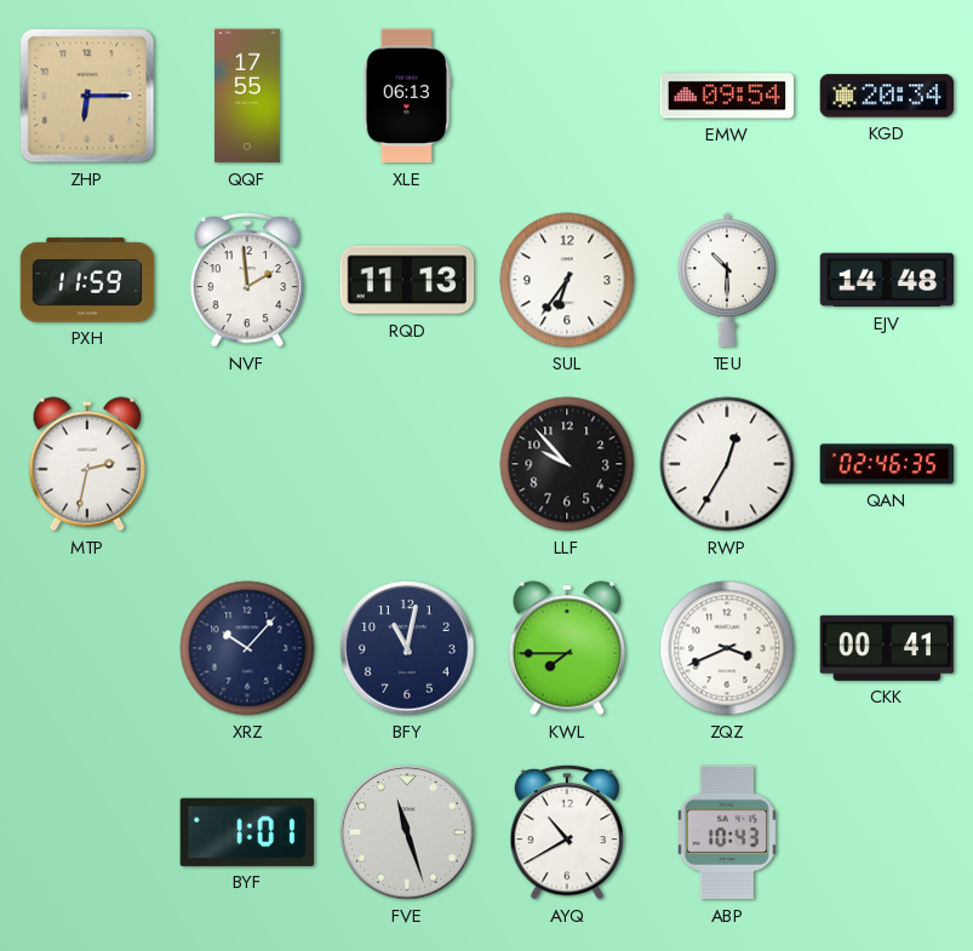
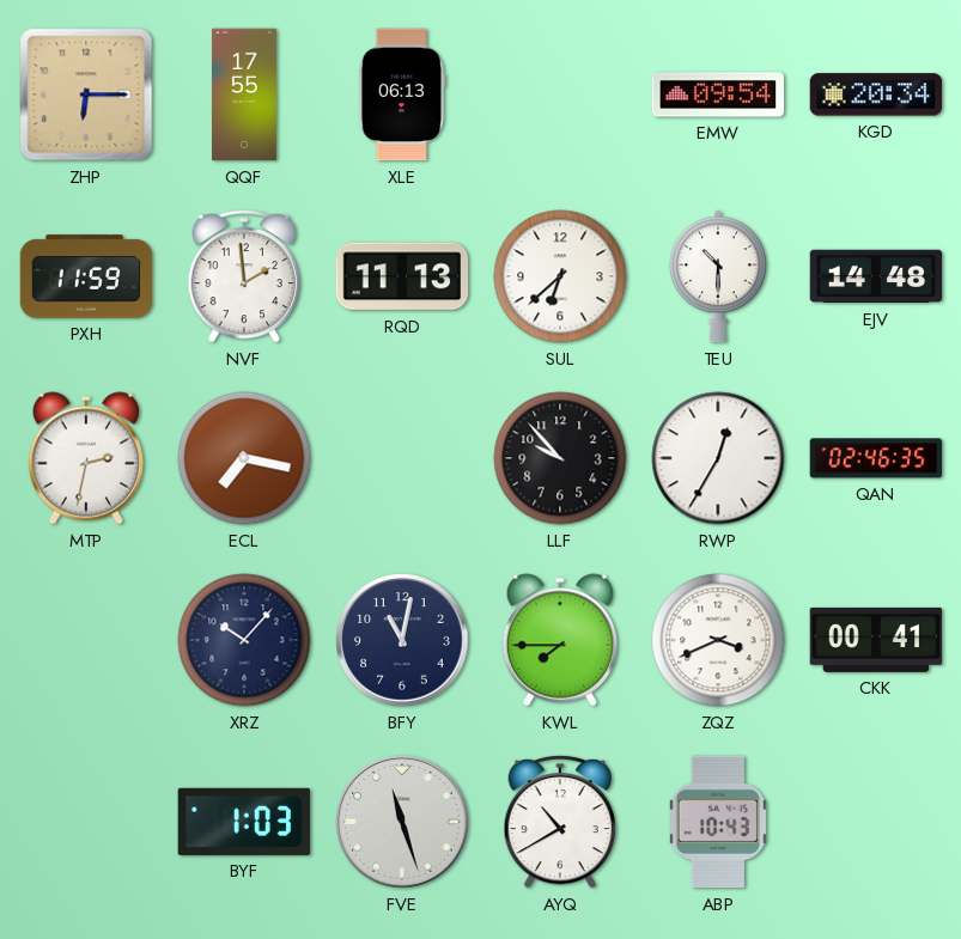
SUL: 6:36 -> 6:38
ECL: none -> 7:17
BYF: 1:01 -> 1:03
